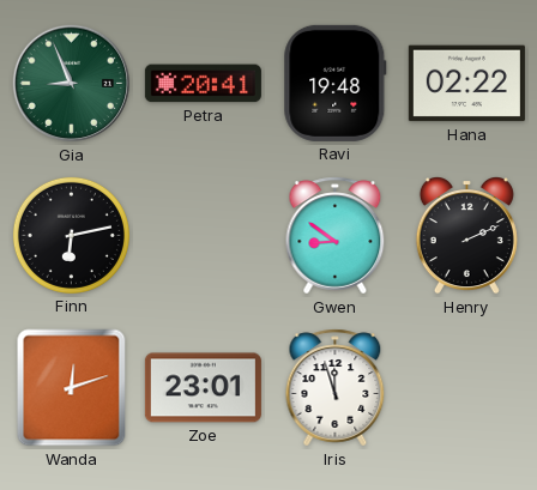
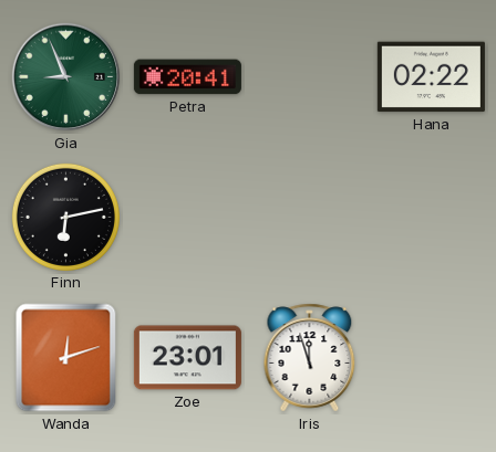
Ravi: 19:48 -> none
Gwen: 8:51 -> none
Henry: 2:11 -> none
